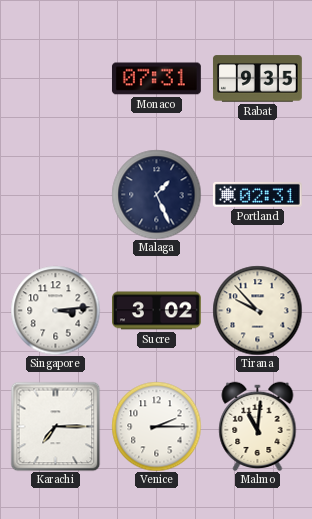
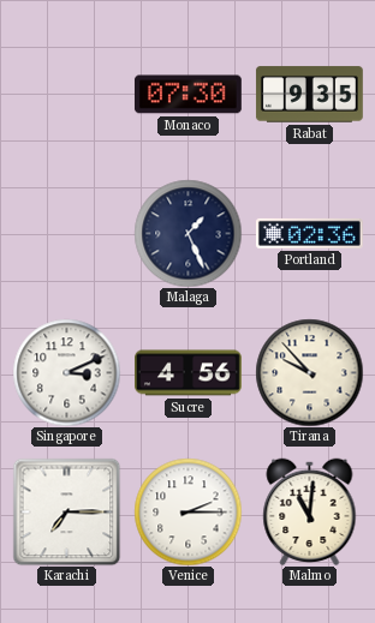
Monaco: 07:31 -> 07:30
Portland: 02:31 -> 02:36
Singapore: 3:14 -> 3:11
Sucre: 3:02 -> 4:56
